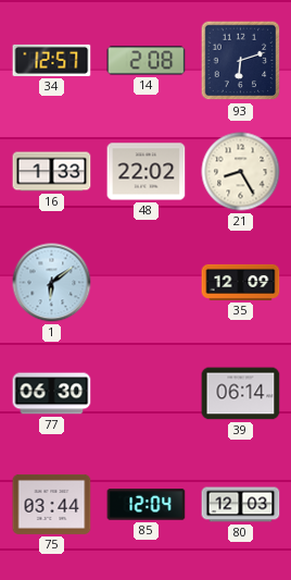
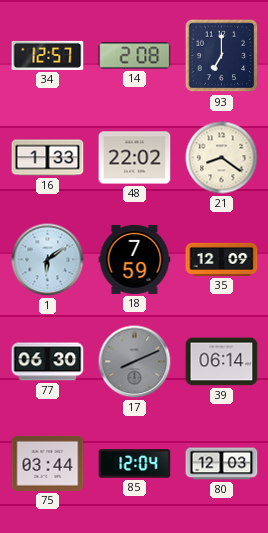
93: 6:12 -> 7:00
21: 8:25 -> 8:21
18: none -> 7:59
17: none -> 8:11
